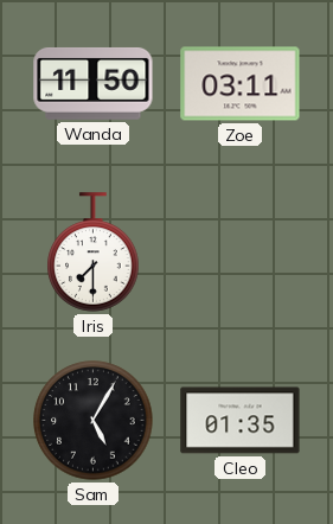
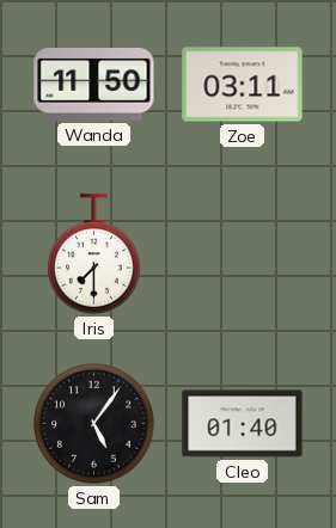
Sam: 5:05 -> 5:06
Cleo: 01:35 -> 01:40
